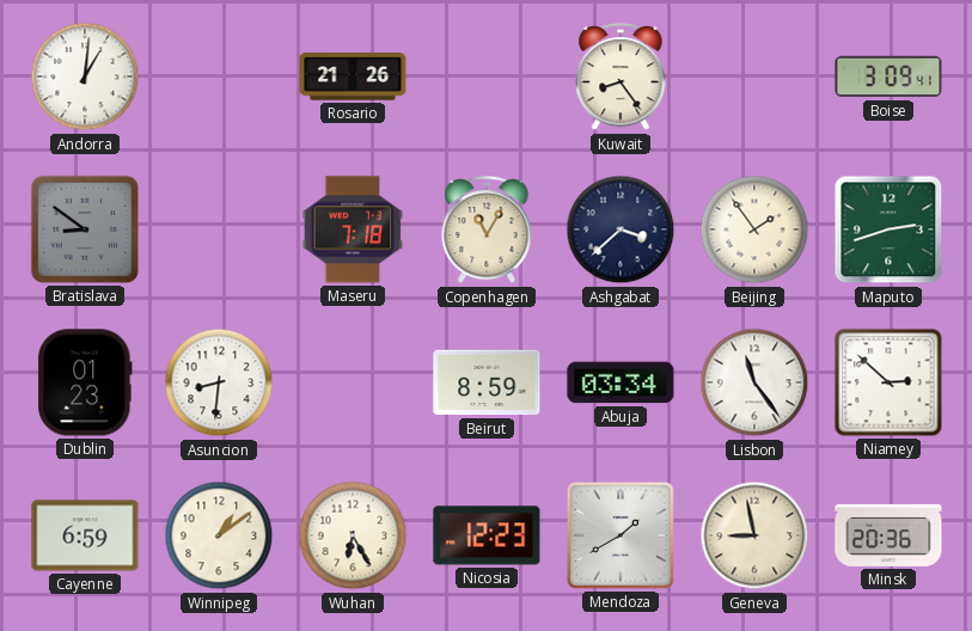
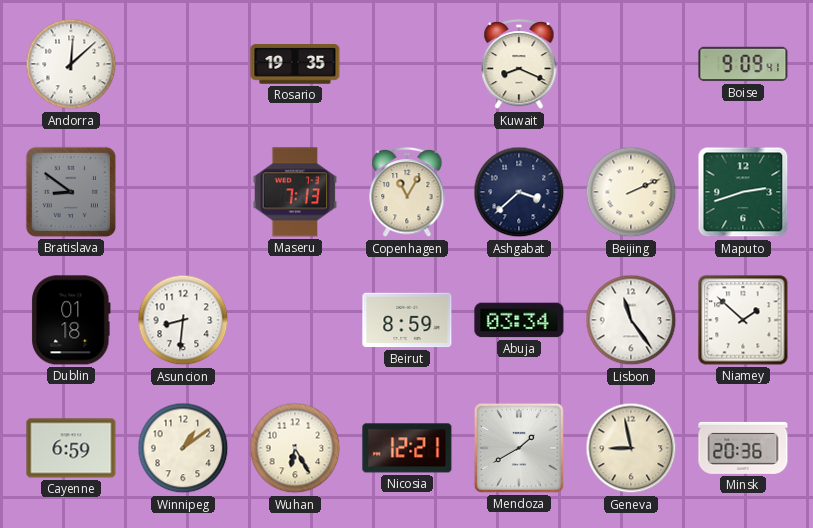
Andorra: 1:01 -> 12:08
Rosario: 21:26 -> 19:35
Kuwait: 8:24 -> 8:19
Boise: 3:09 -> 9:09
Maseru: 7:18 -> 7:13
Beijing: 1:54 -> 2:11
Dublin: 01:23 -> 01:18
Niamey: 2:52 -> 1:52
Nicosia: 12:23 -> 12:21
